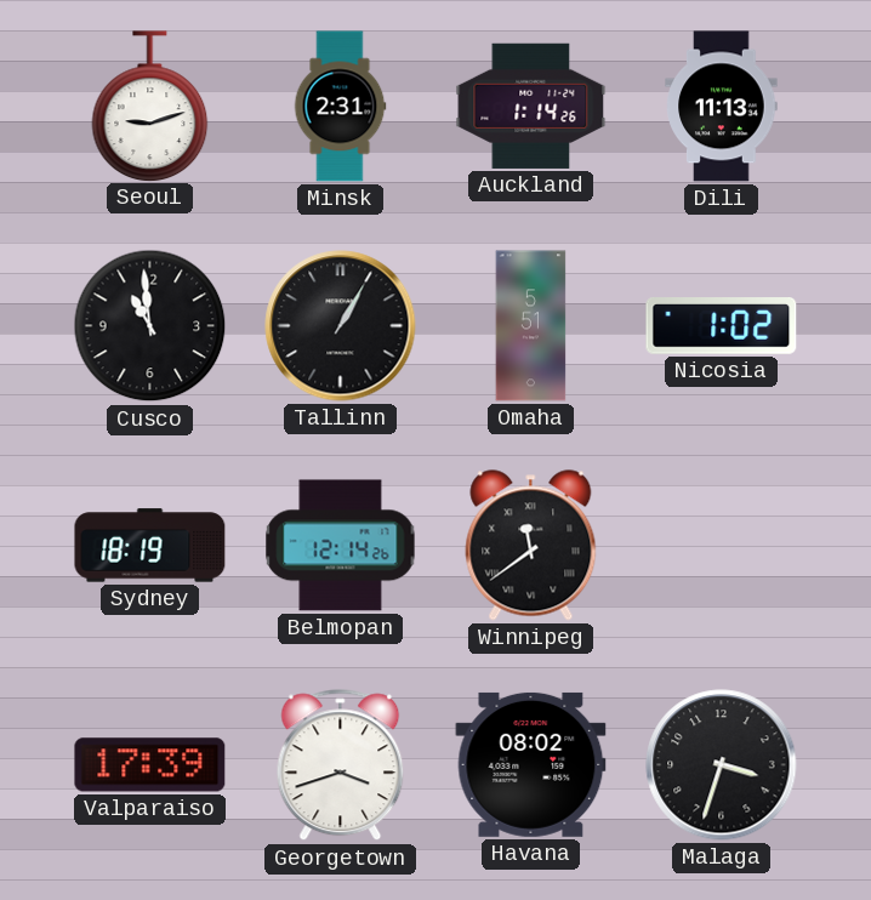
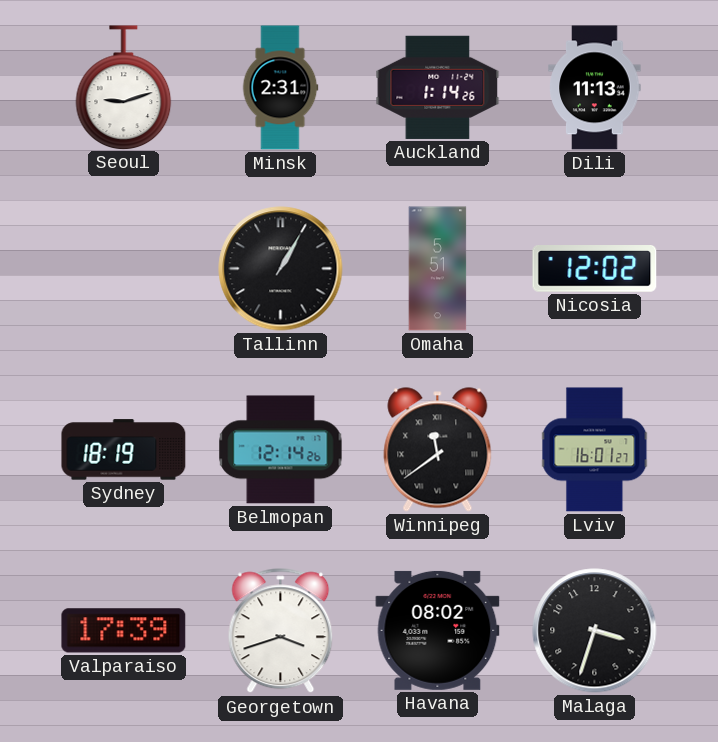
Cusco: 10:59 -> none
Nicosia: 1:02 -> 12:02
Lviv: none -> 16:01
